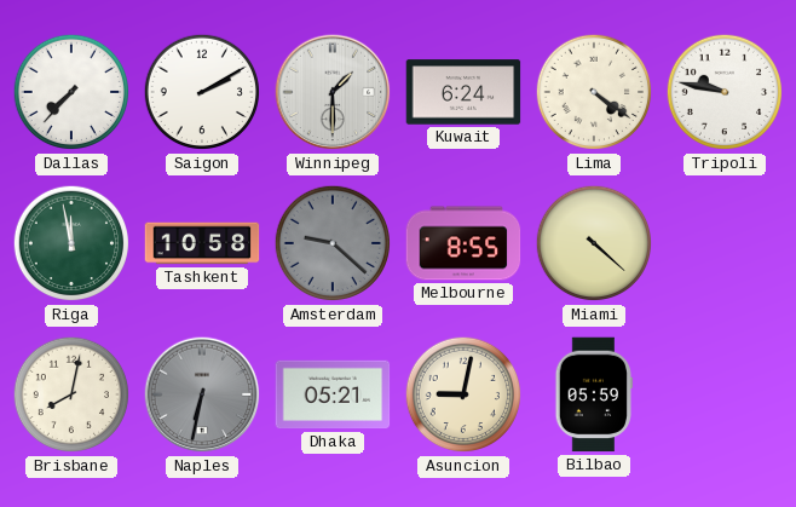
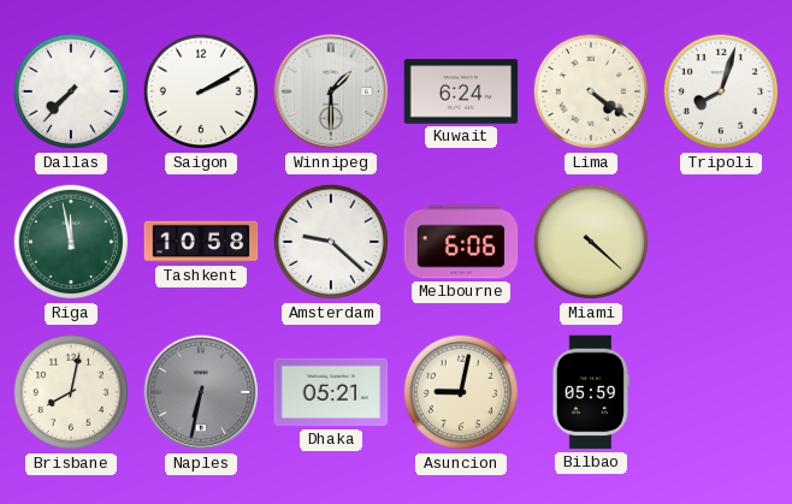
Tripoli: 9:47 -> 8:03
Amsterdam dial: grey -> white
Melbourne: 8:55 -> 6:06
